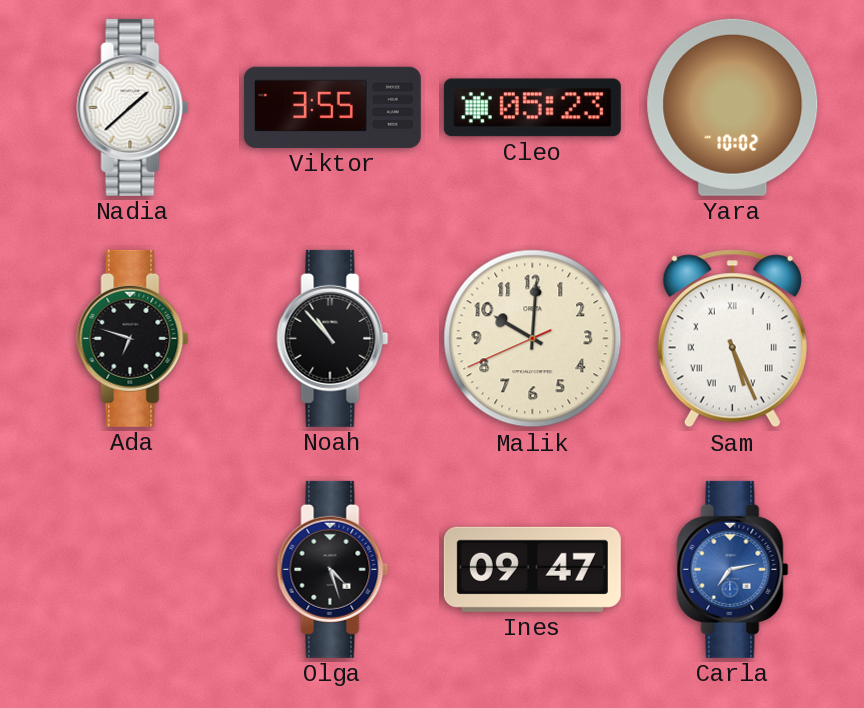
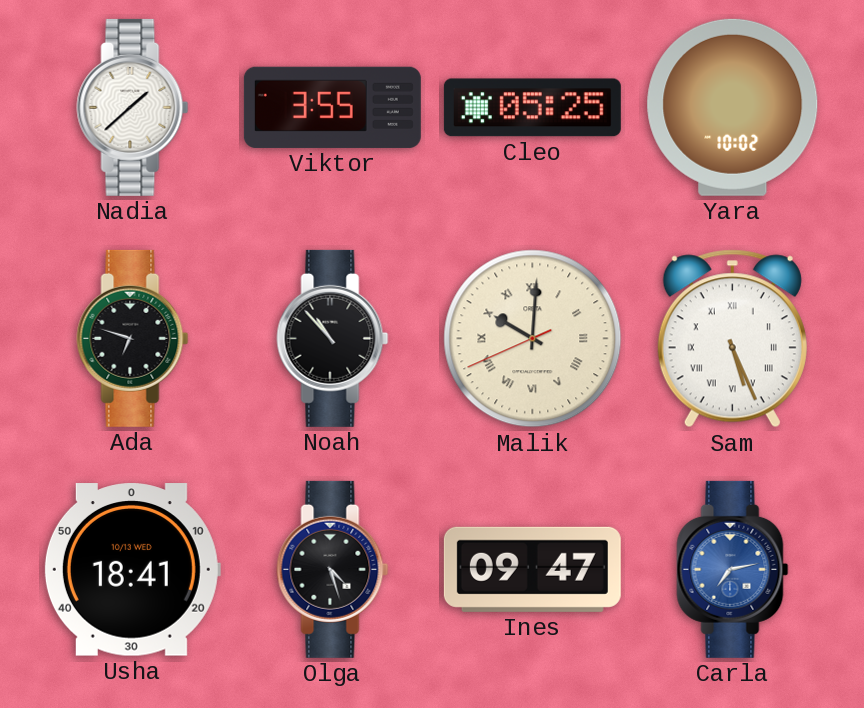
Cleo: 05:23 -> 05:25
Malik numerals: Arabic -> Roman
Usha: none -> 18:41
